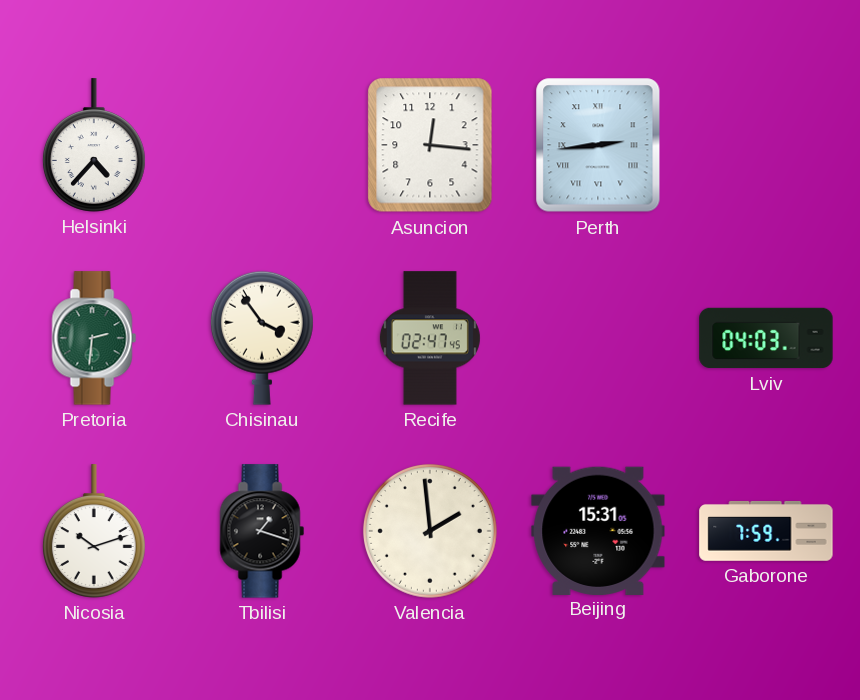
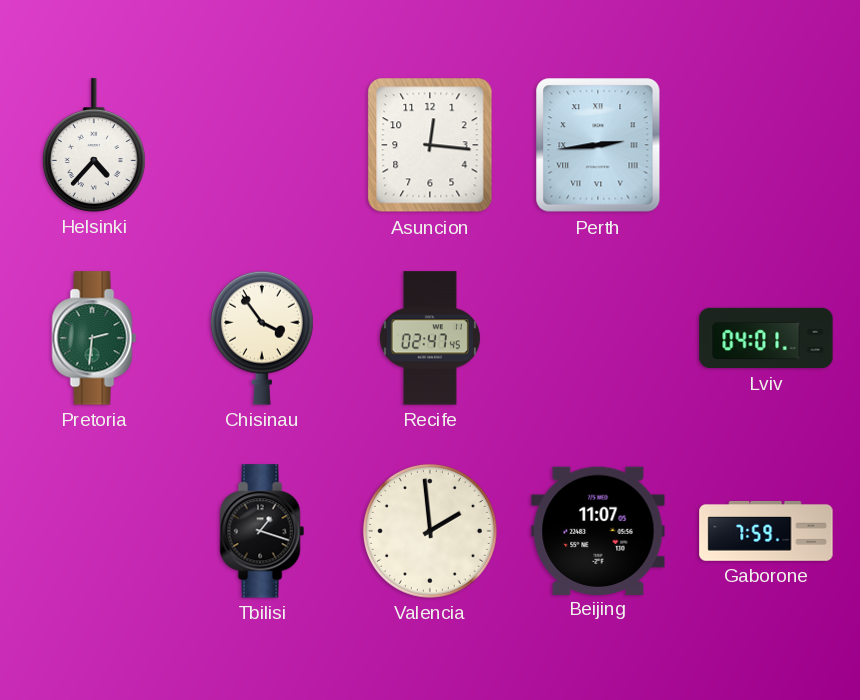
Lviv: 04:03 -> 04:01
Nicosia: 10:12 -> none
Beijing: 15:31 -> 11:07
